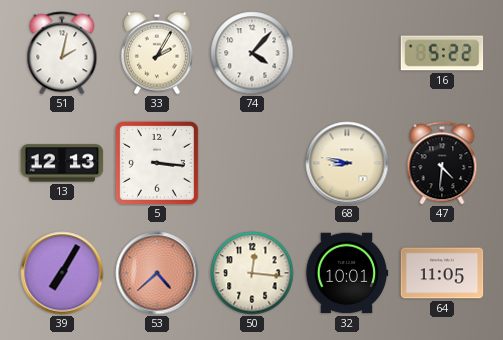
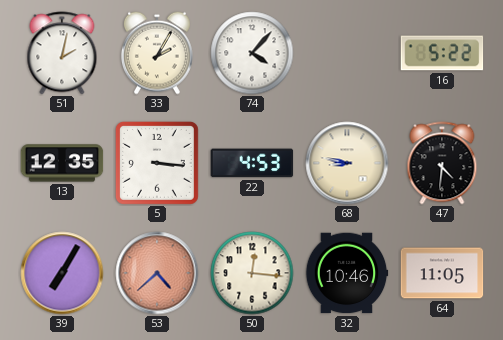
13: 12:13 -> 12:35
22: none -> 4:53
32: 10:01 -> 10:46
